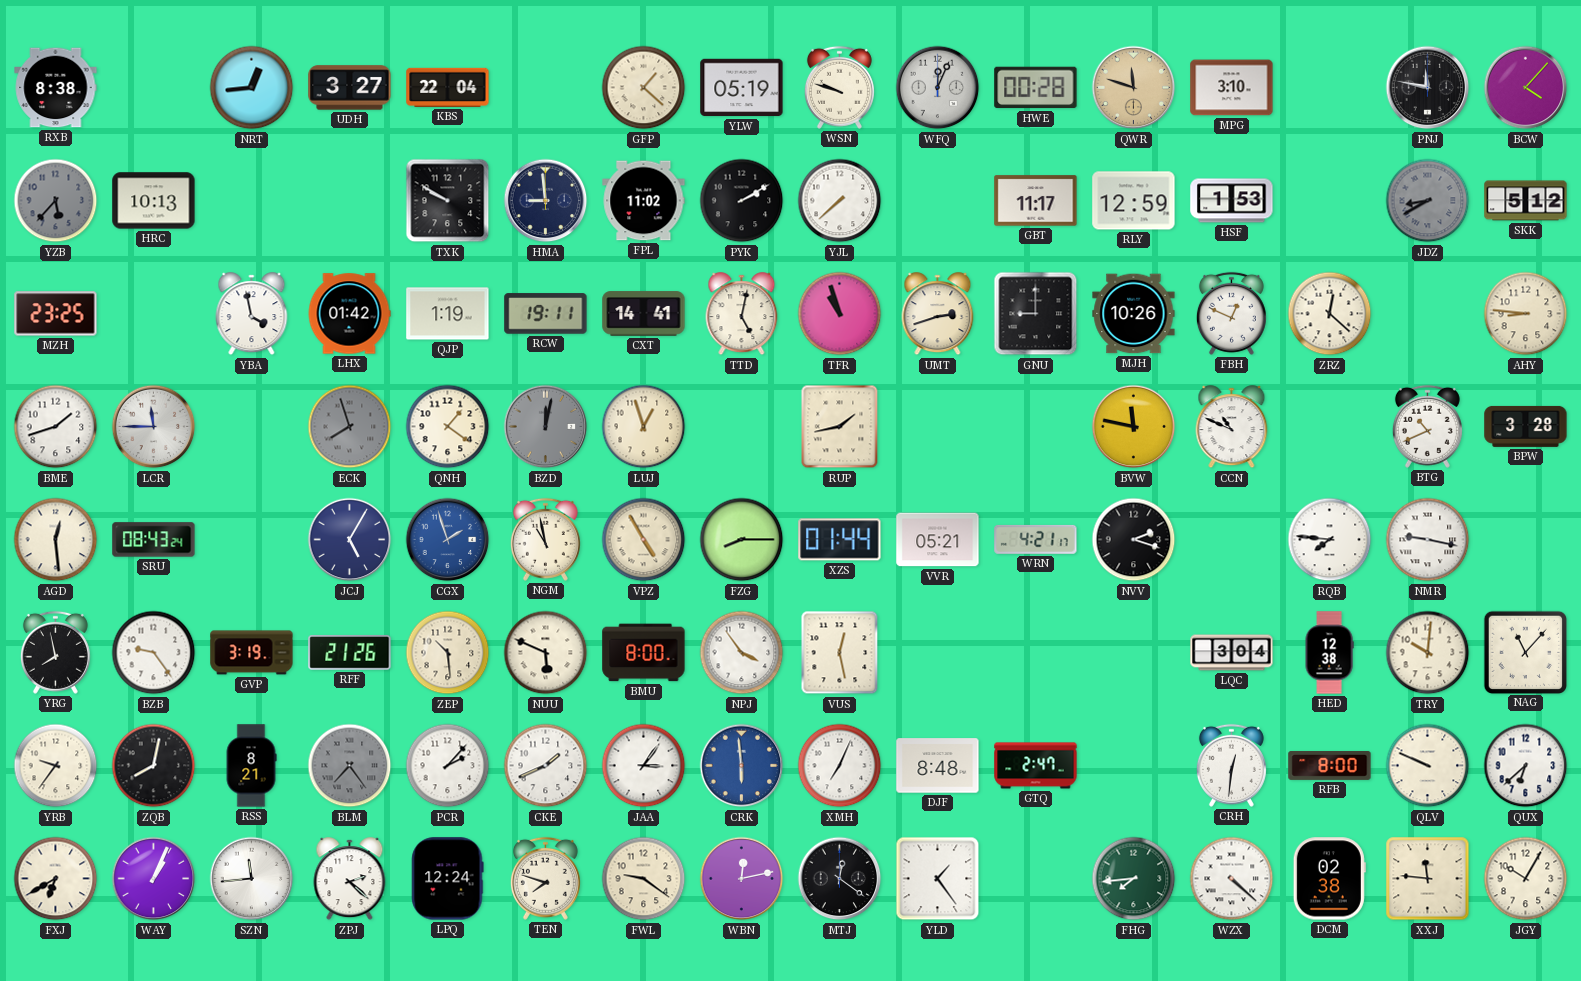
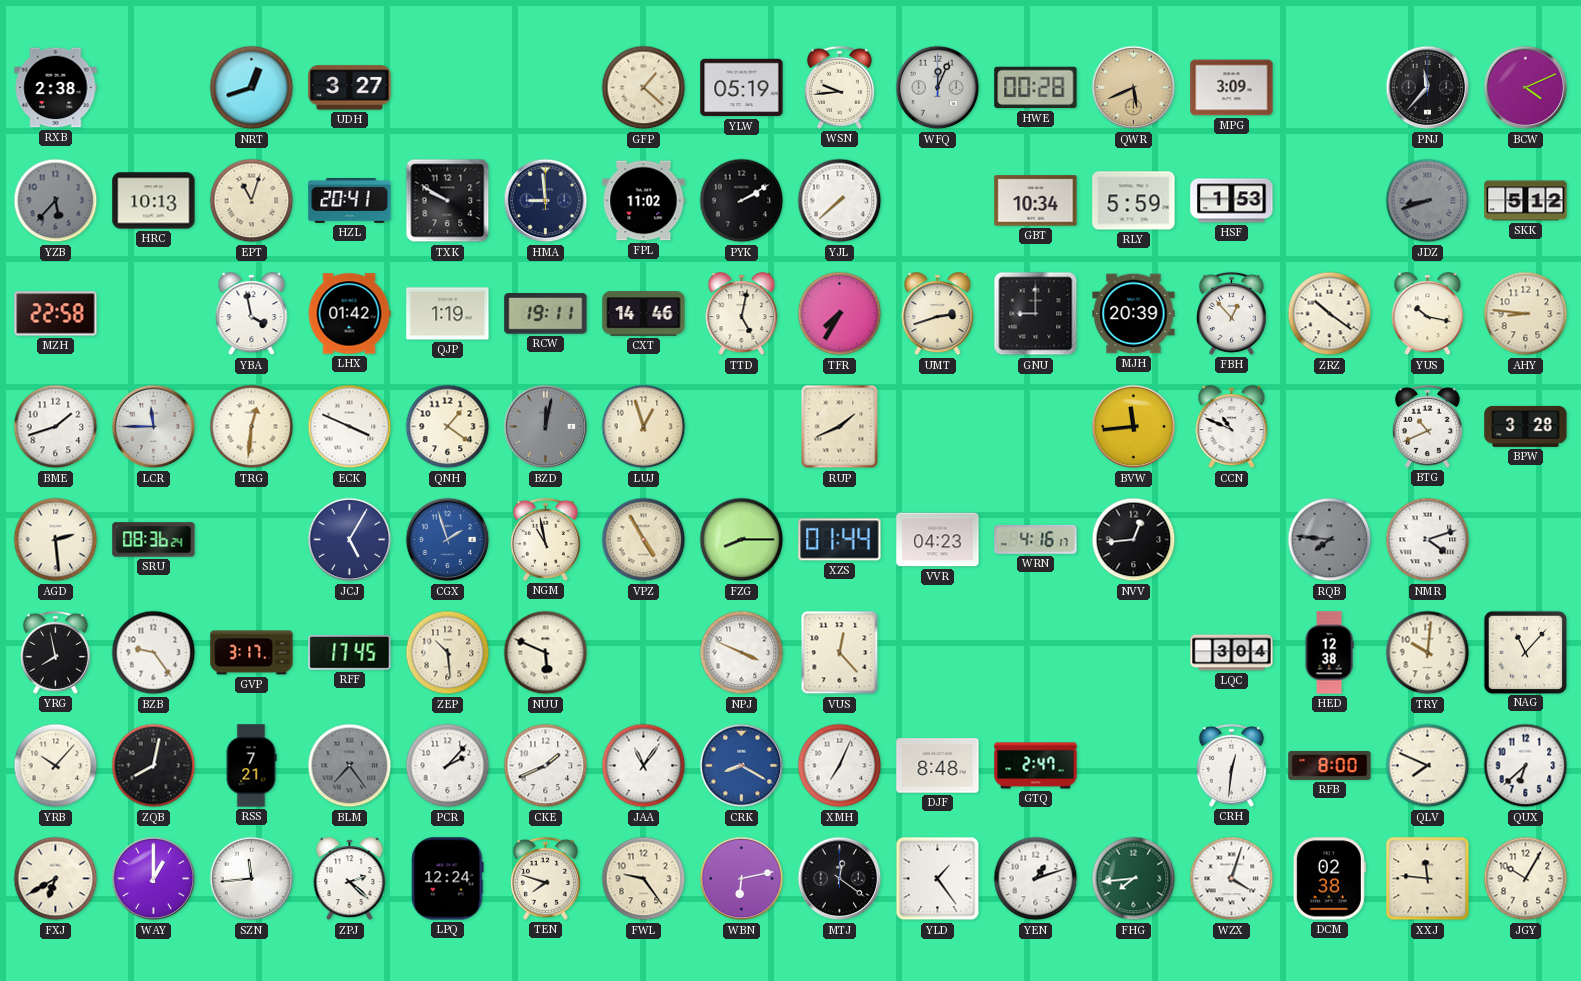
RXB: 8:38 -> 2:38
NRT: 12:44 -> 12:42
KBS: 22:04 -> none
WSN: 9:48 -> 9:44
QWR: 11:48 -> 5:41
MPG: 3:10 -> 3:09
PNJ: 11:47 -> 11:37
BCW: 4:07 -> 4:11
EPT: none -> 11:03
HZL: none -> 20:41
GBT: 11:17 -> 10:34
RLY: 12:59 -> 5:59
JDZ: 8:40 -> 8:42
MZH: 23:25 -> 22:58
CXT: 14:41 -> 14:46
TFR: 10:57 -> 7:35
MJH: 10:26 -> 20:39
FBH: 12:49 -> 12:53
ZRZ: 12:22 -> 10:21
YUS: none -> 10:17
TRG: none -> 12:31
ECK: 7:57 -> 3:49
ECK dial: grey -> white
RUP: 1:43 -> 1:41
BVW: 11:47 -> 11:44
AGD: 12:29 -> 2:29
SRU: 08:43 -> 08:36
VVR: 05:21 -> 04:23
WRN: 4:21 -> 4:16
NVV: 2:18 -> 12:44
RQB dial: white -> grey
NMR: 9:17 -> 4:12
GVP: 3:19 -> 3:17
RFF: 21:26 -> 17:45
BMU: 8:00 -> none
NPJ: 3:54 -> 3:49
VUS: 12:28 -> 12:23
YRB: 9:36 -> 10:07
RSS: 8:21 -> 7:21
JAA: 3:06 -> 11:06
CRK: 5:59 -> 8:20
QLV: 9:49 -> 7:49
WAY: 1:04 -> 1:00
FWL: 9:21 -> 9:24
WBN: 12:13 -> 6:13
YEN: none -> 1:12
WZX: 4:22 -> 4:03
